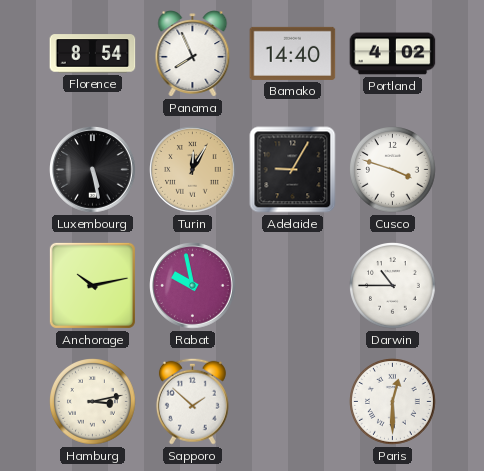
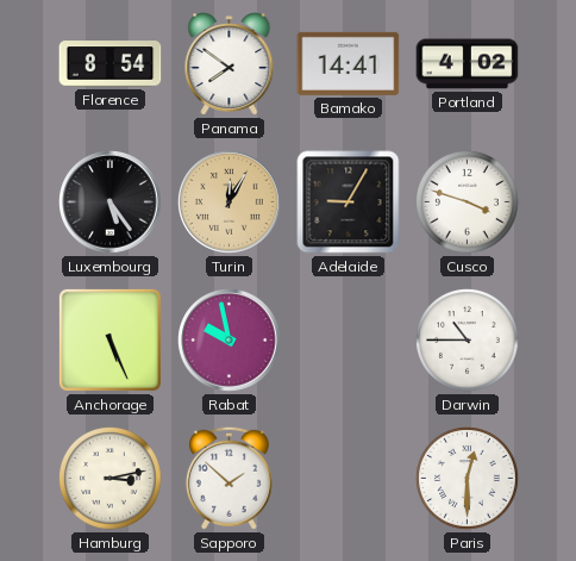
Panama: 7:56 -> 7:51
Bamako: 14:40 -> 14:41
Luxembourg: 5:28 -> 5:24
Anchorage: 10:13 -> 5:26
